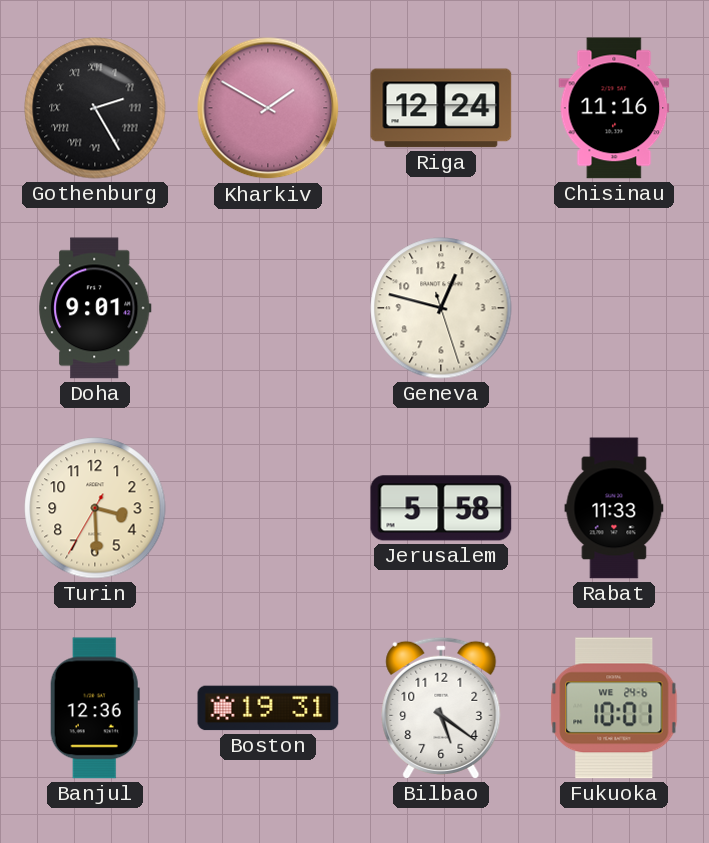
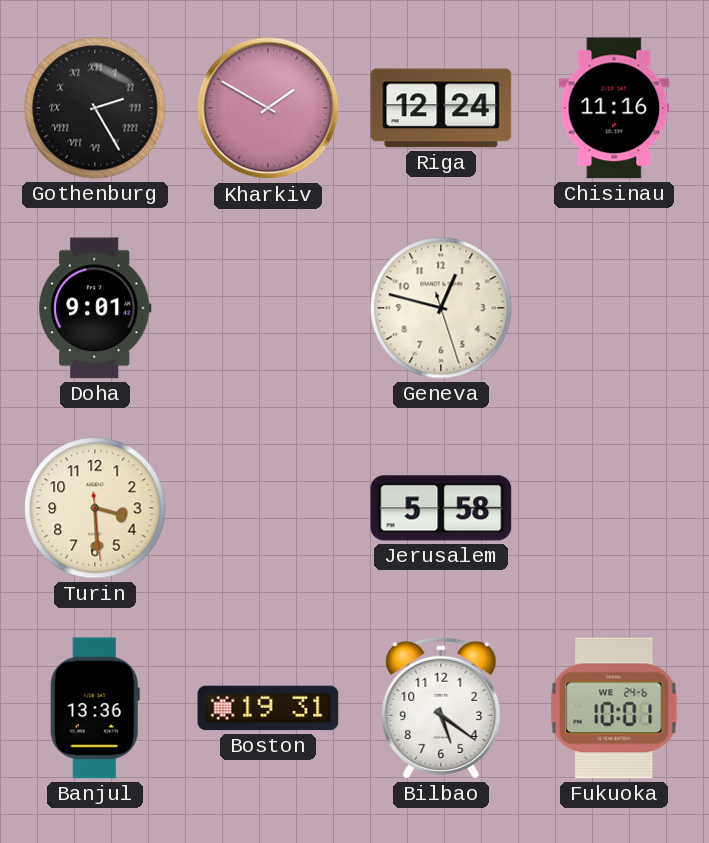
Turin: 3:29:35 -> 3:29:29
Rabat: 11:33 -> none
Banjul: 12:36 -> 13:36
